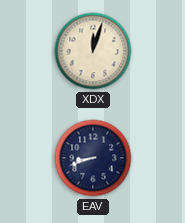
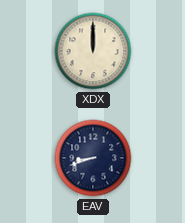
XDX: 12:03 -> 12:00
